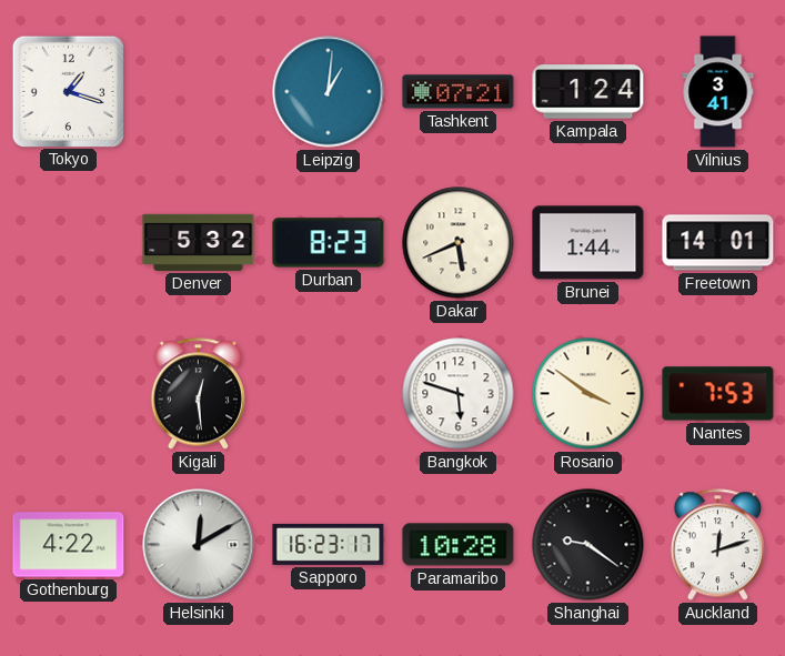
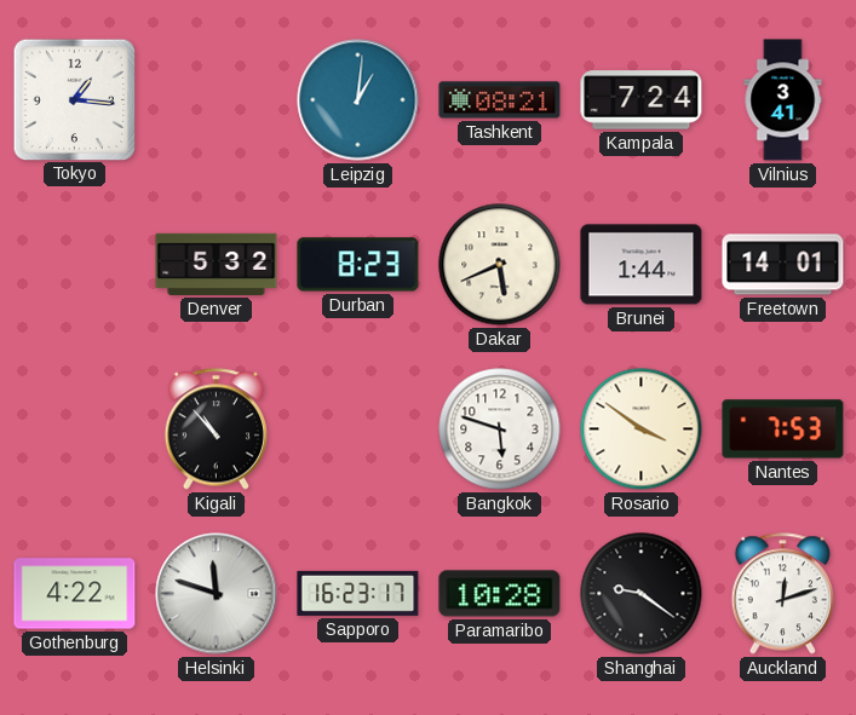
Tokyo: 1:18 -> 1:16
Tashkent: 07:21 -> 08:21
Kampala: 1:24 -> 7:24
Kigali: 12:29 -> 10:53
Helsinki: 12:10 -> 11:48
